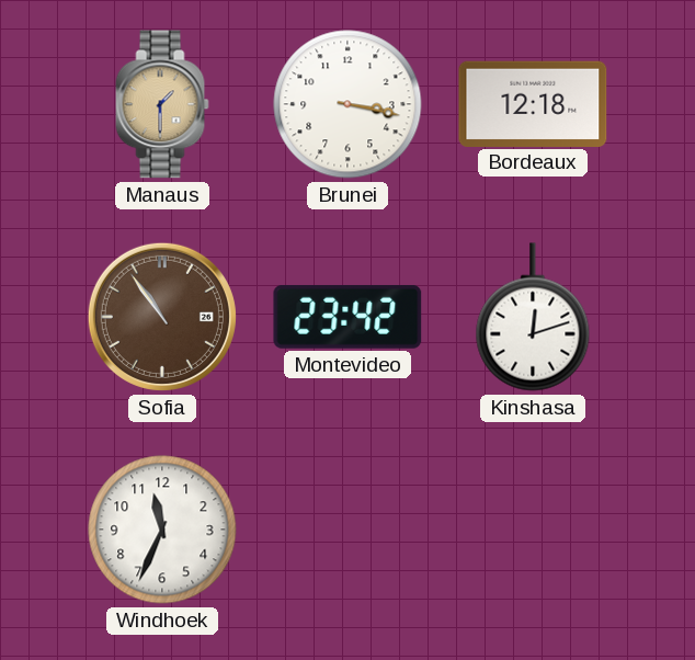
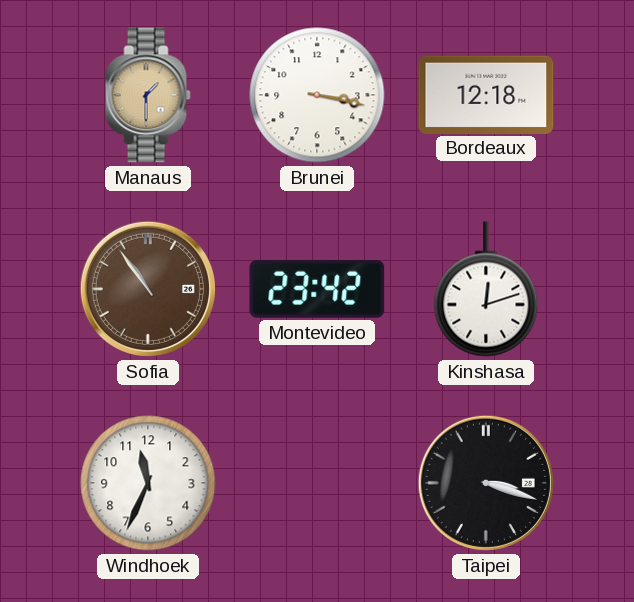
Taipei: none -> 3:18
